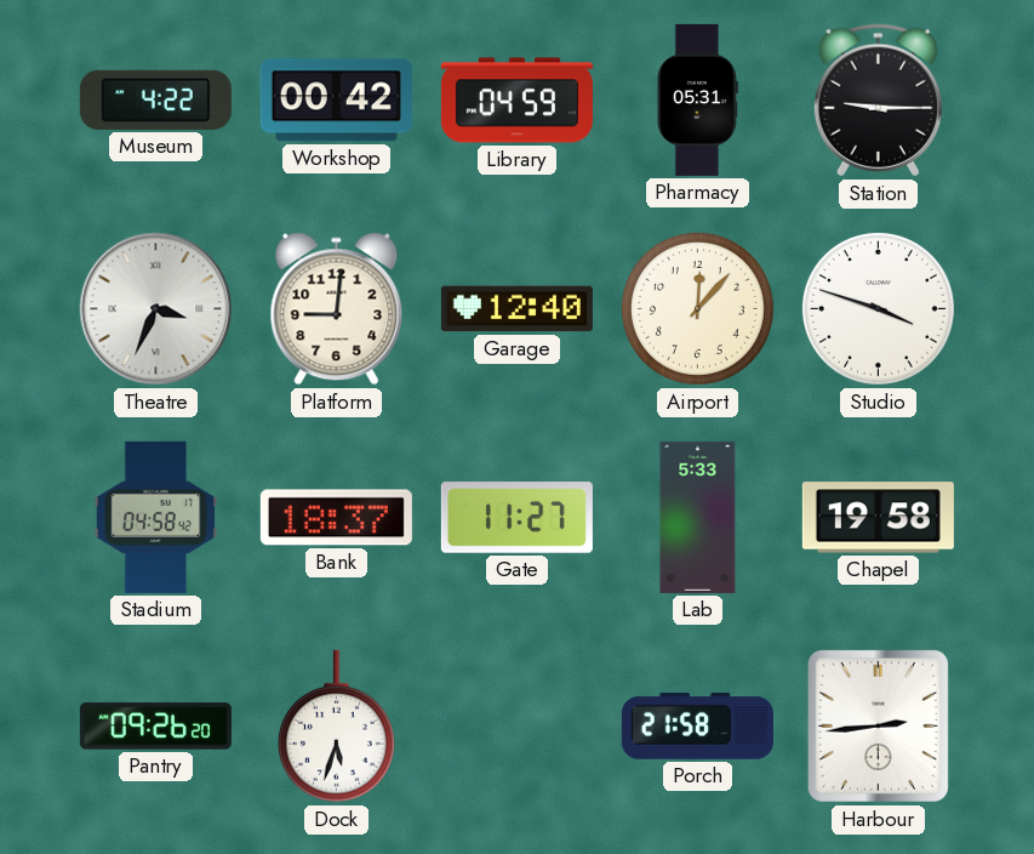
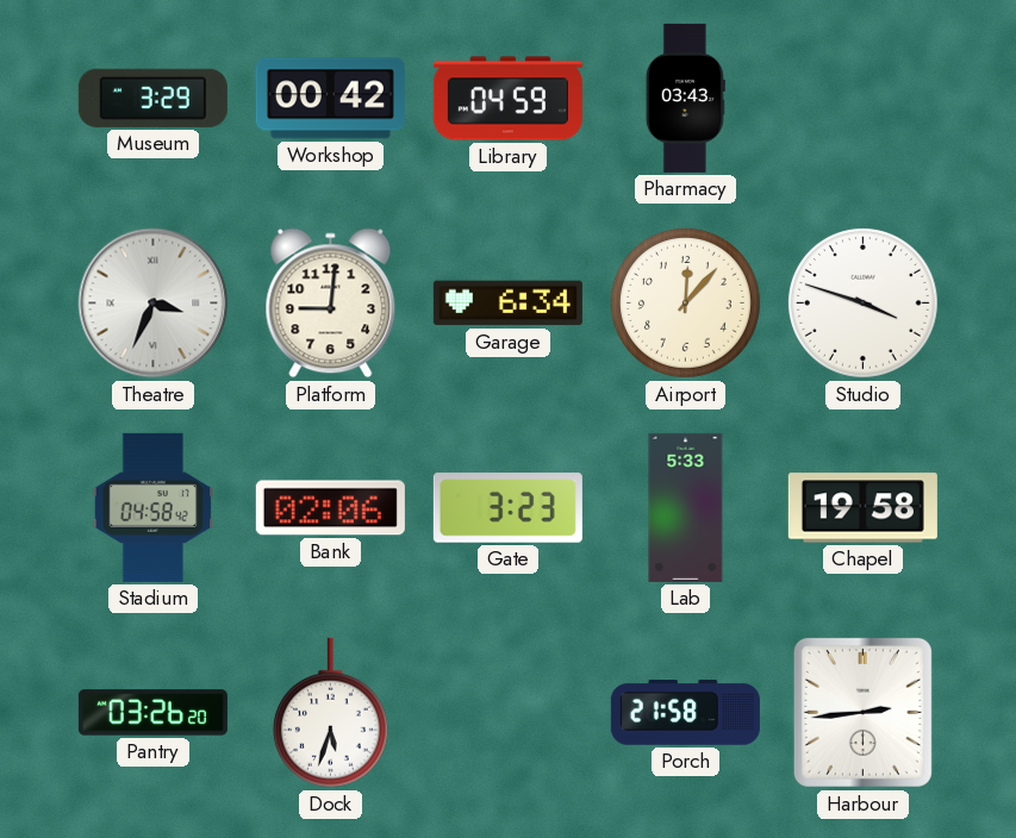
Museum: 4:22 -> 3:29
Pharmacy: 05:31 -> 03:43
Station: 9:15 -> none
Garage: 12:40 -> 6:34
Bank: 18:37 -> 02:06
Gate: 11:27 -> 3:23
Pantry: 09:26 -> 03:26
